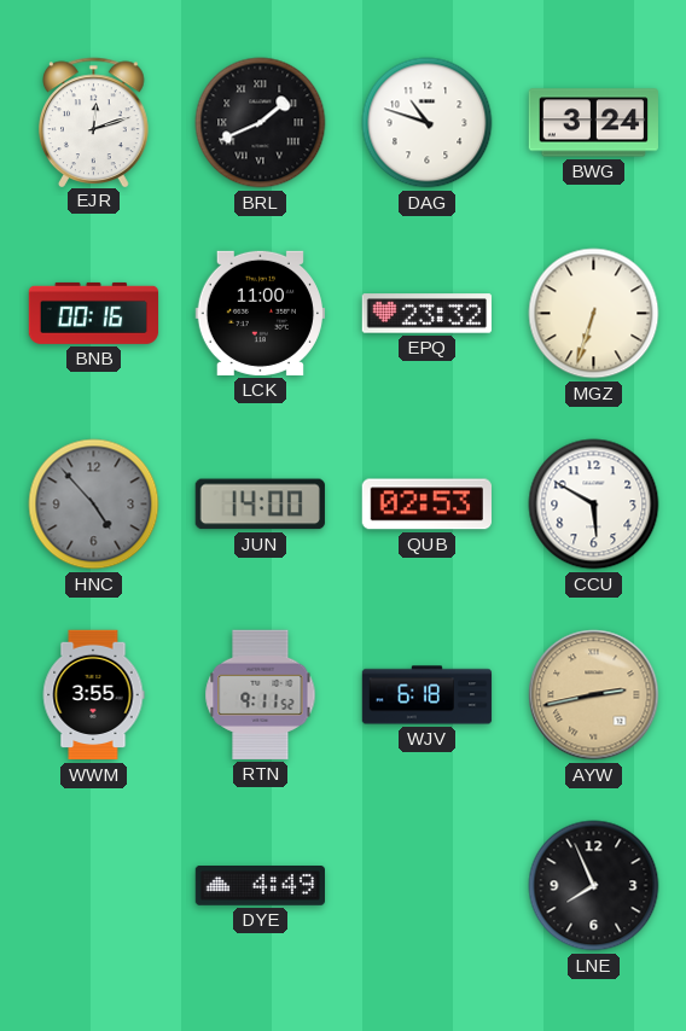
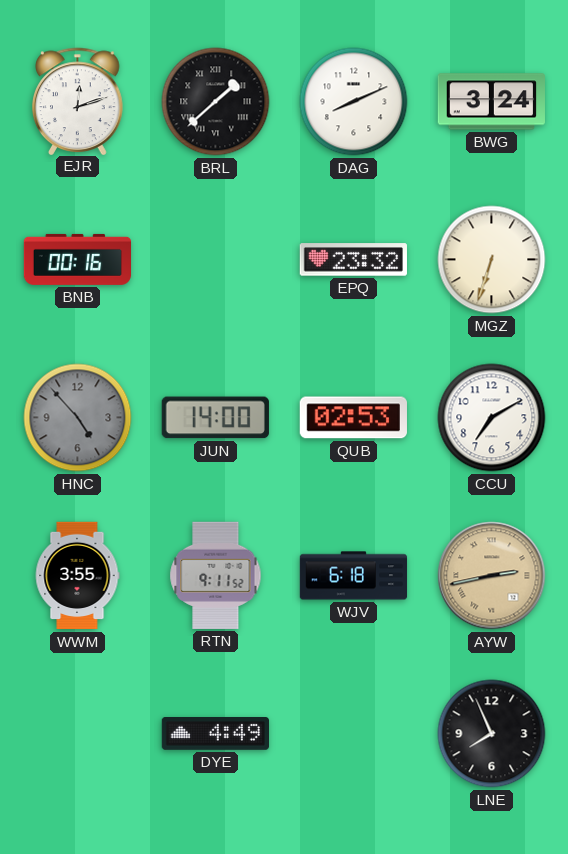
BRL: 1:41 -> 1:38
DAG: 10:48 -> 8:11
LCK: 11:00 -> none
CCU: 5:50 -> 7:10
